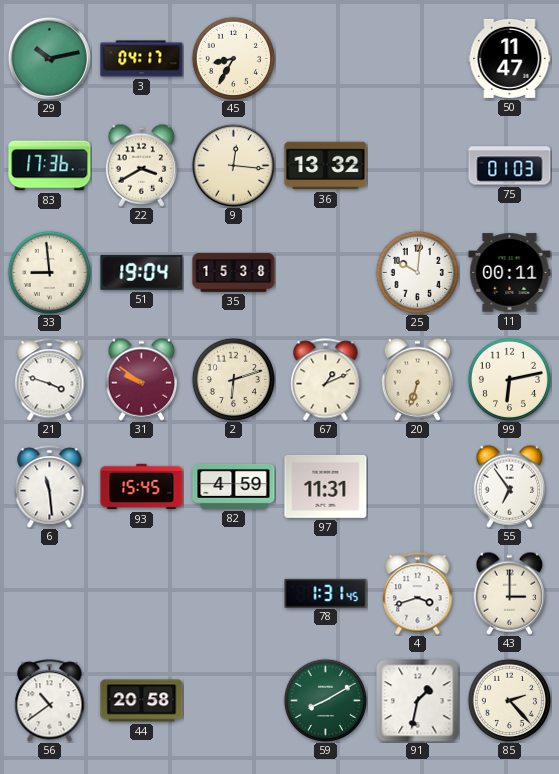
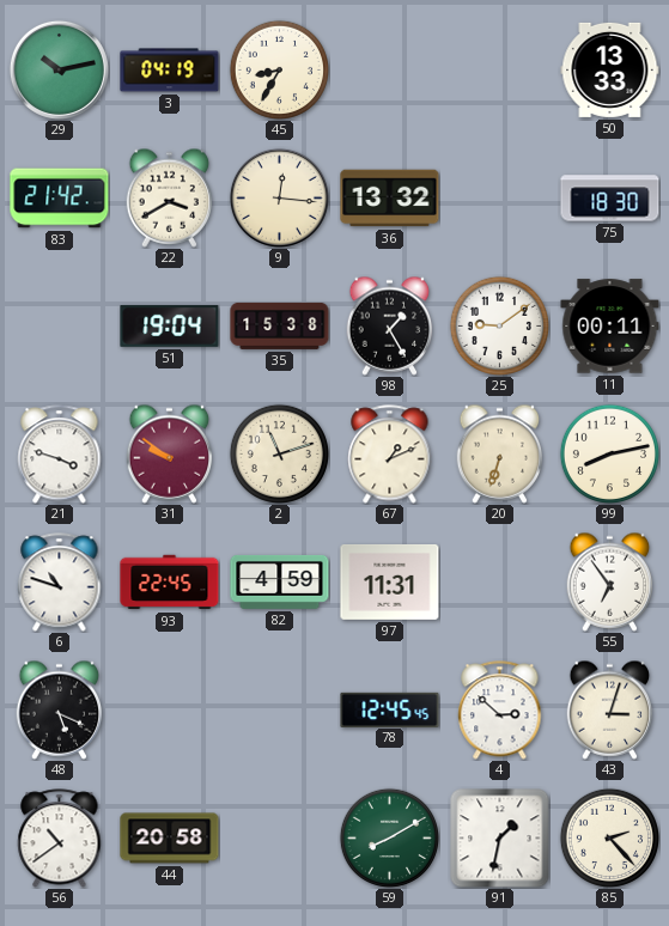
3: 04:17 -> 04:19
50: 11:47 -> 13:33
83: 17:36 -> 21:42
75: 01:03 -> 18:30
33: 8:59 -> none
98: none -> 1:25
25: 10:01 -> 9:09
2: 6:12 -> 11:12
99: 6:13 -> 8:13
6: 11:29 -> 10:48
93: 15:45 -> 22:45
48: none -> 5:19
78: 1:31 -> 12:45
4: 3:42 -> 2:52
43: 3:00 -> 3:03
